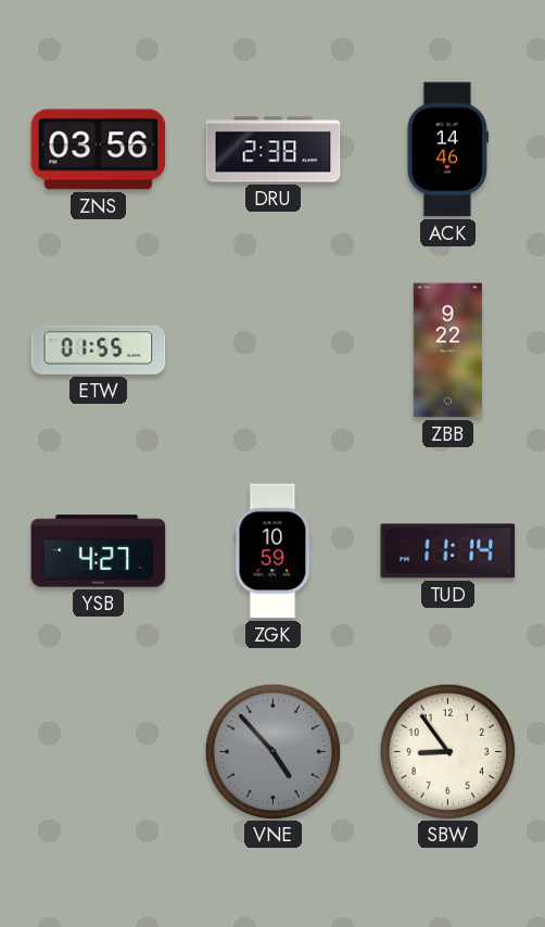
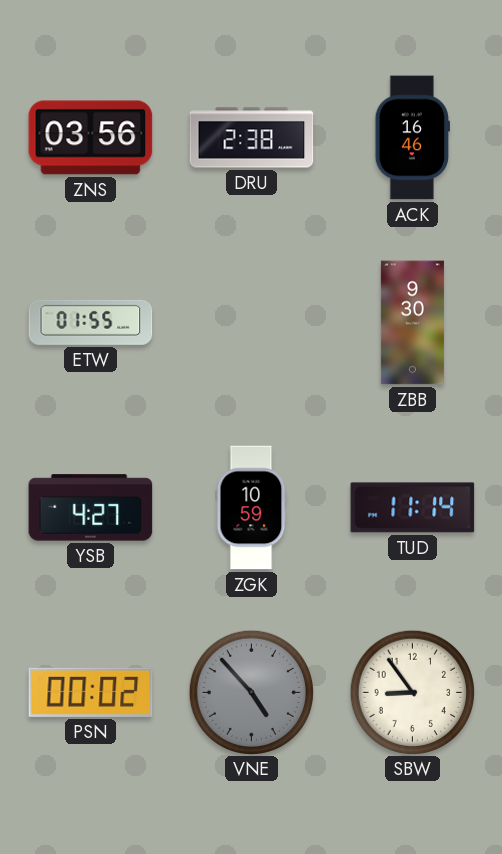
ACK: 14:46 -> 16:46
ZBB: 9:22 -> 9:30
PSN: none -> 00:02
